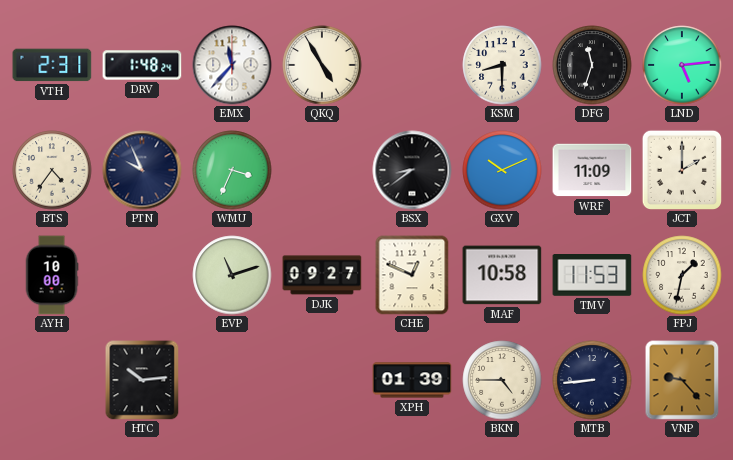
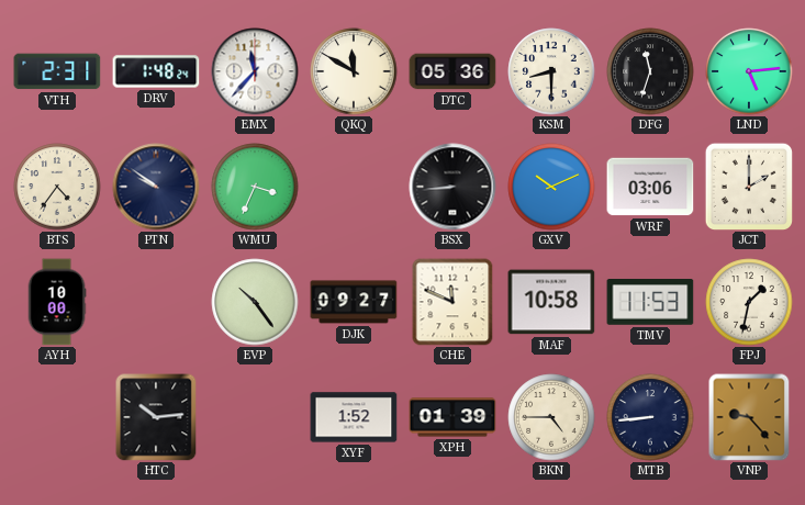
QKQ: 4:55 -> 11:50
DTC: none -> 05:36
PTN: 9:56 -> 9:51
BSX: 8:39 -> 8:44
WRF: 11:09 -> 03:06
EVP: 11:12 -> 10:24
CHE: 12:49 -> 11:49
XYF: none -> 1:52
